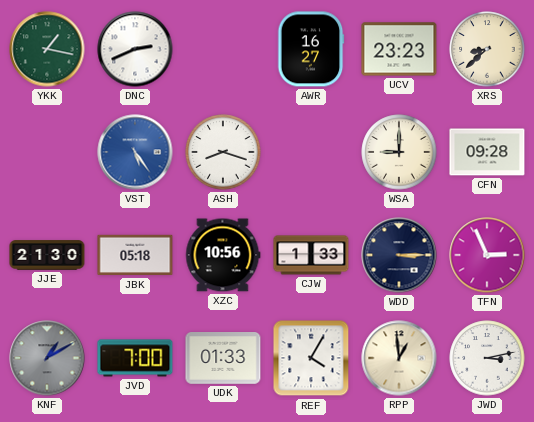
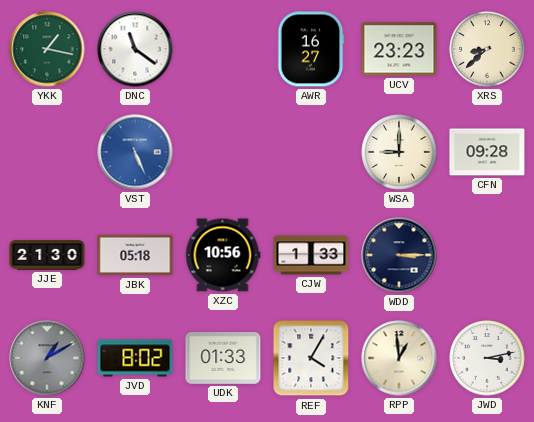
DNC: 2:41 -> 11:21
VST: 5:24 -> 5:26
ASH: 8:18 -> none
TFN: 2:56 -> none
JVD: 7:00 -> 8:02
